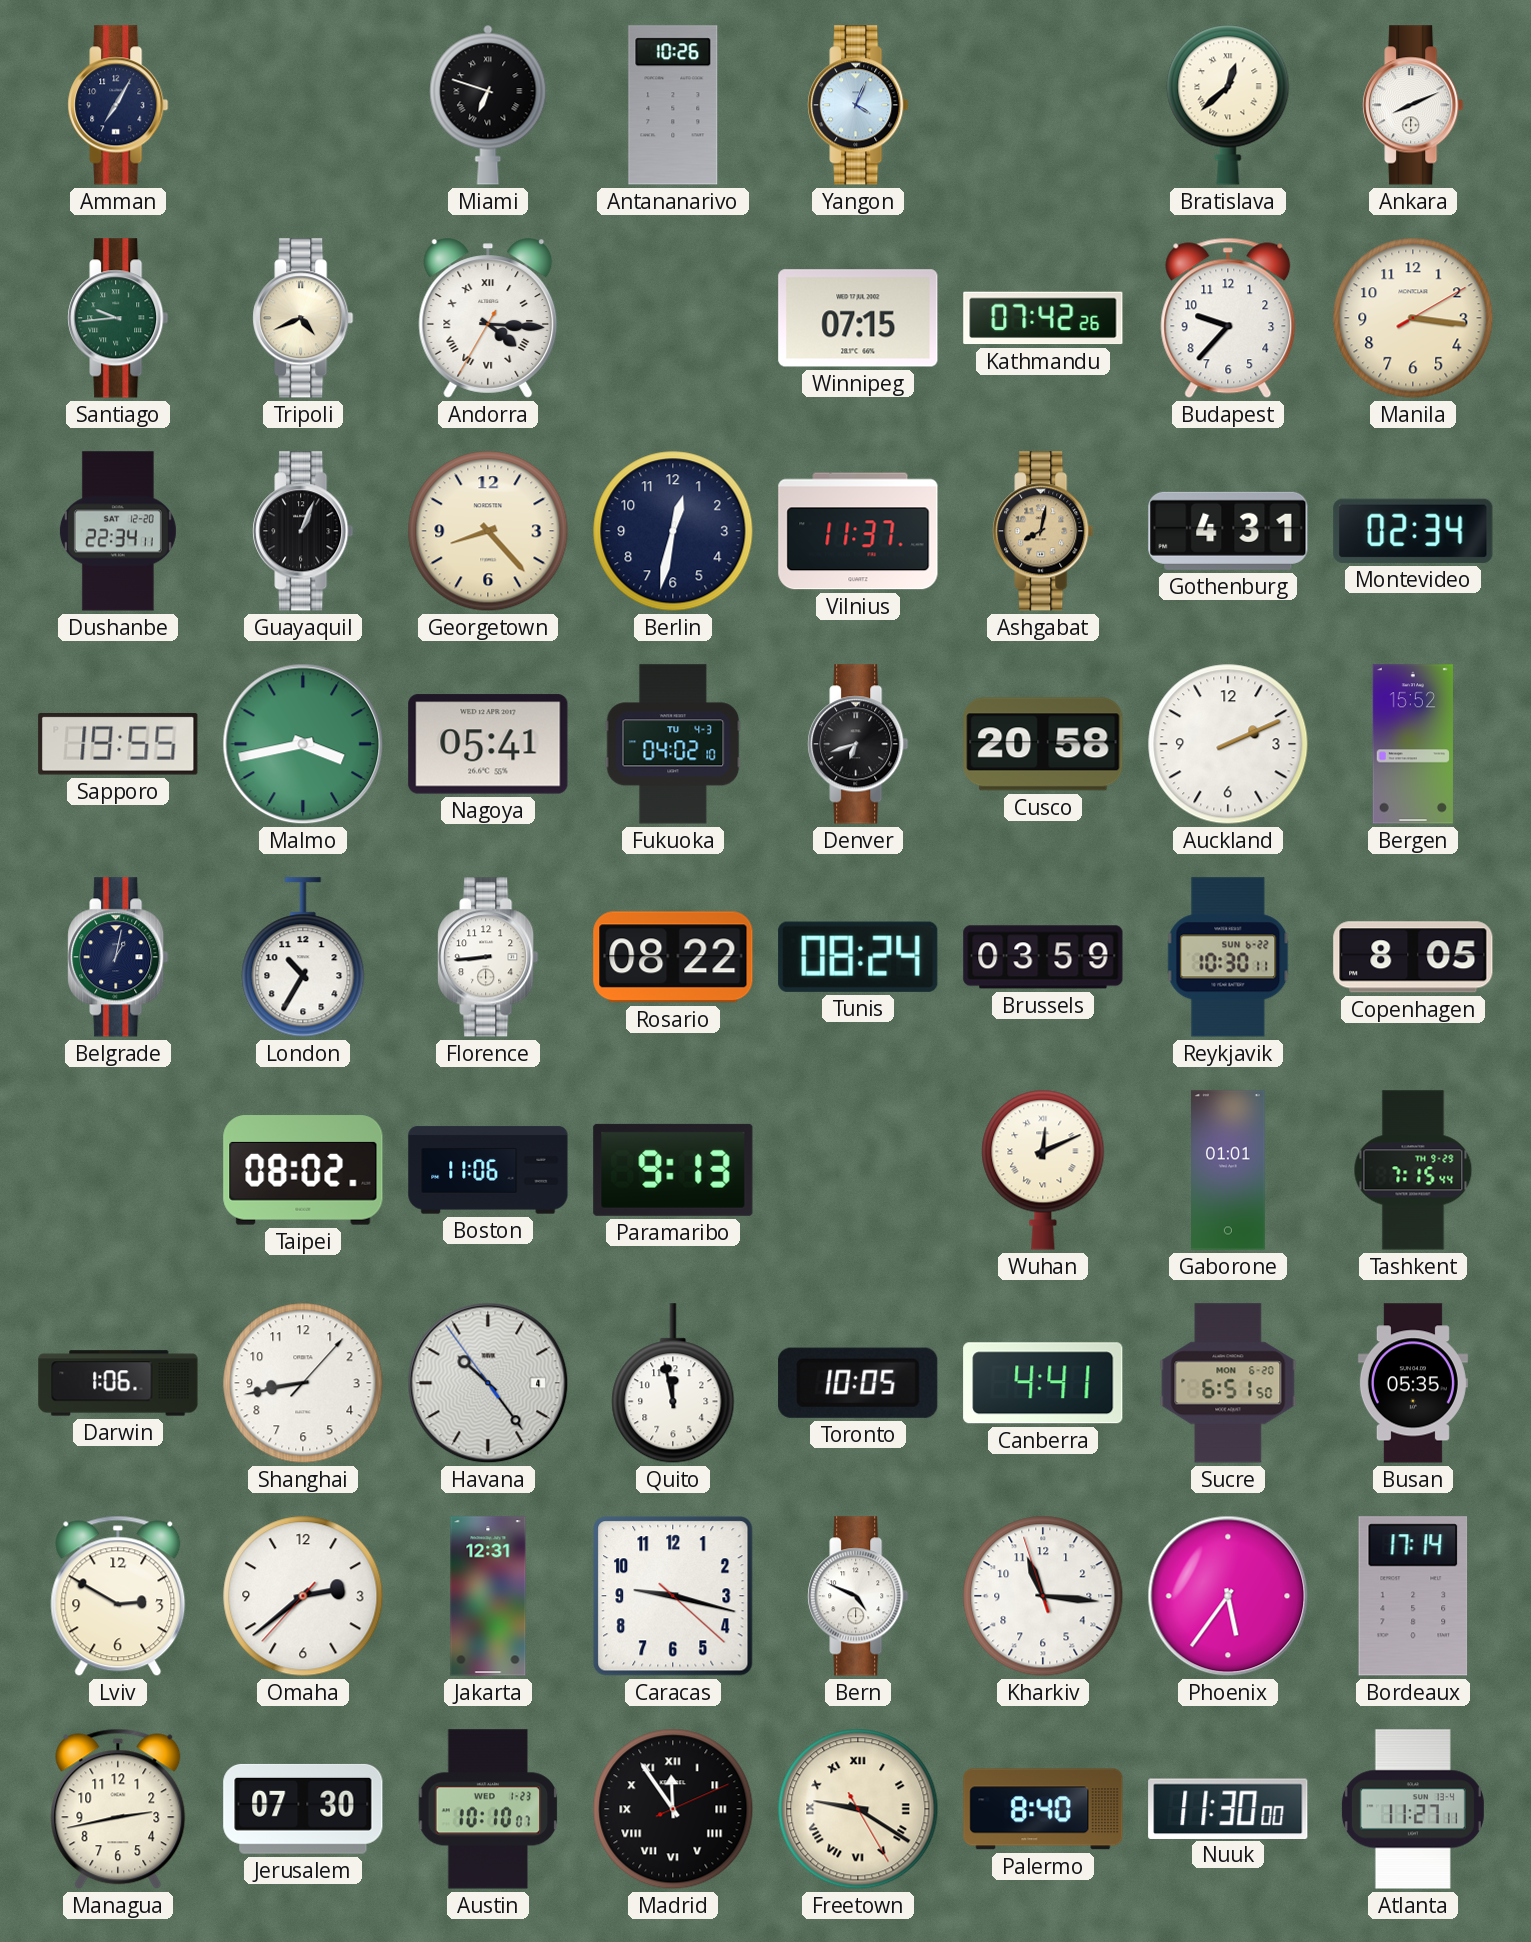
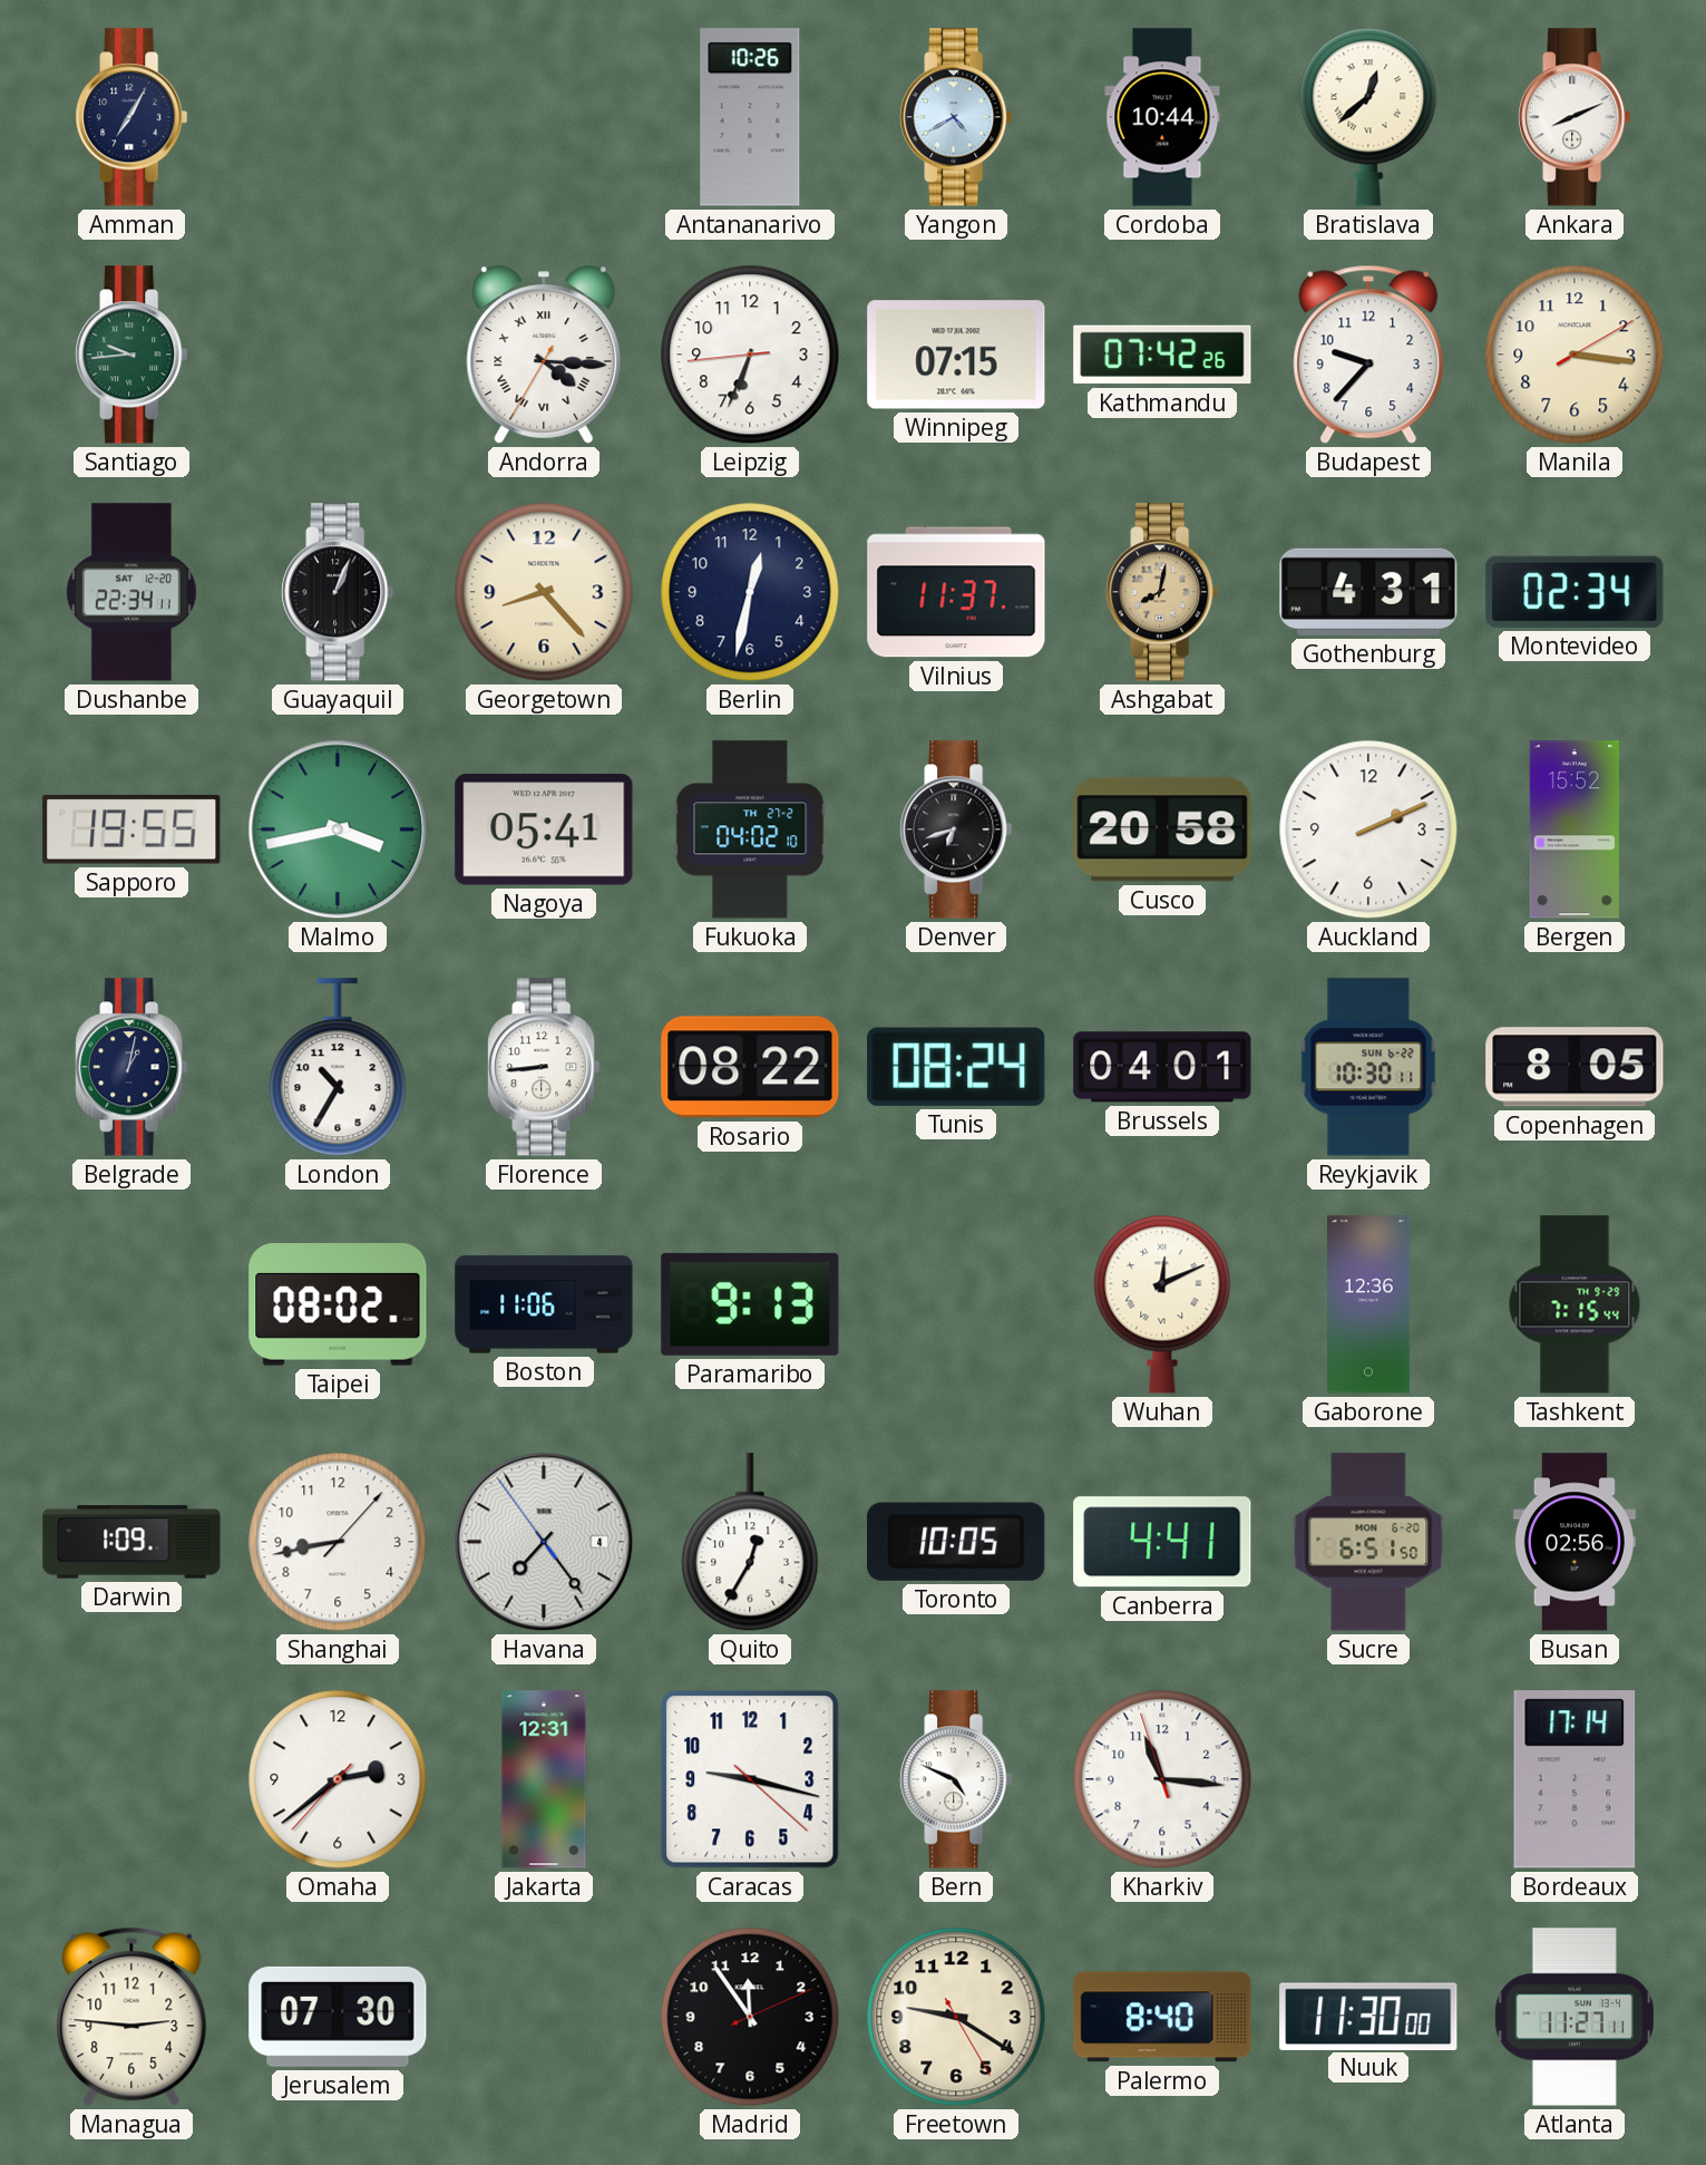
Miami: 6:48 -> none
Yangon: 4:04 -> 4:40
Cordoba: none -> 10:44
Tripoli: 4:41 -> none
Leipzig: none -> 6:33
Fukuoka date: TU 4-3 -> TH 27-2
Brussels: 03:59 -> 04:01
Gaborone: 01:01 -> 12:36
Darwin: 1:06 -> 1:09
Havana: 10:23 -> 7:23
Quito: 11:58 -> 12:35
Busan: 05:35 -> 02:56
Lviv: 2:50 -> none
Phoenix: 5:36 -> none
Managua: 2:43 -> 2:46
Austin: 10:10 -> none
Madrid numerals: Roman -> Arabic
Freetown numerals: Roman -> Arabic
